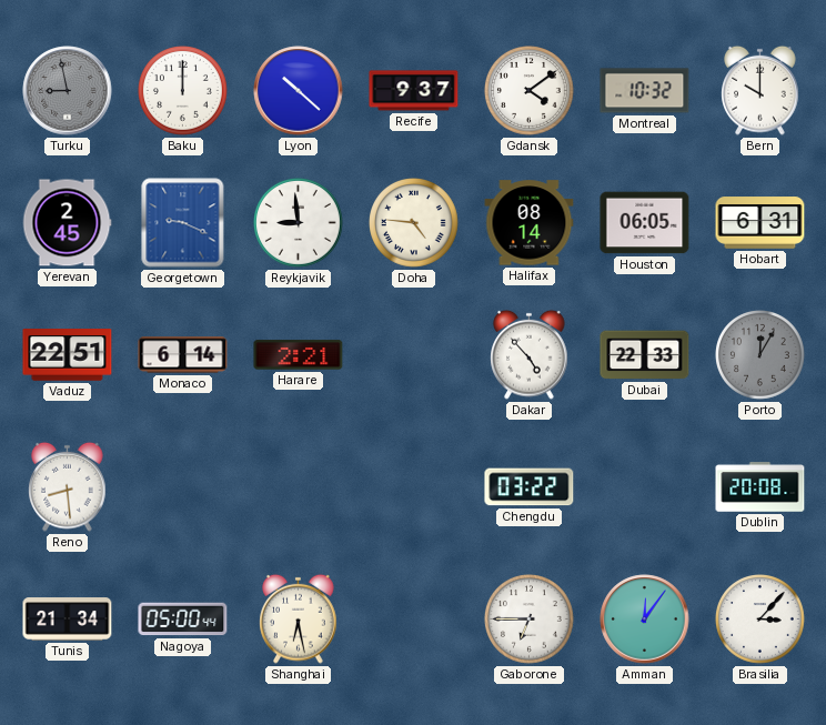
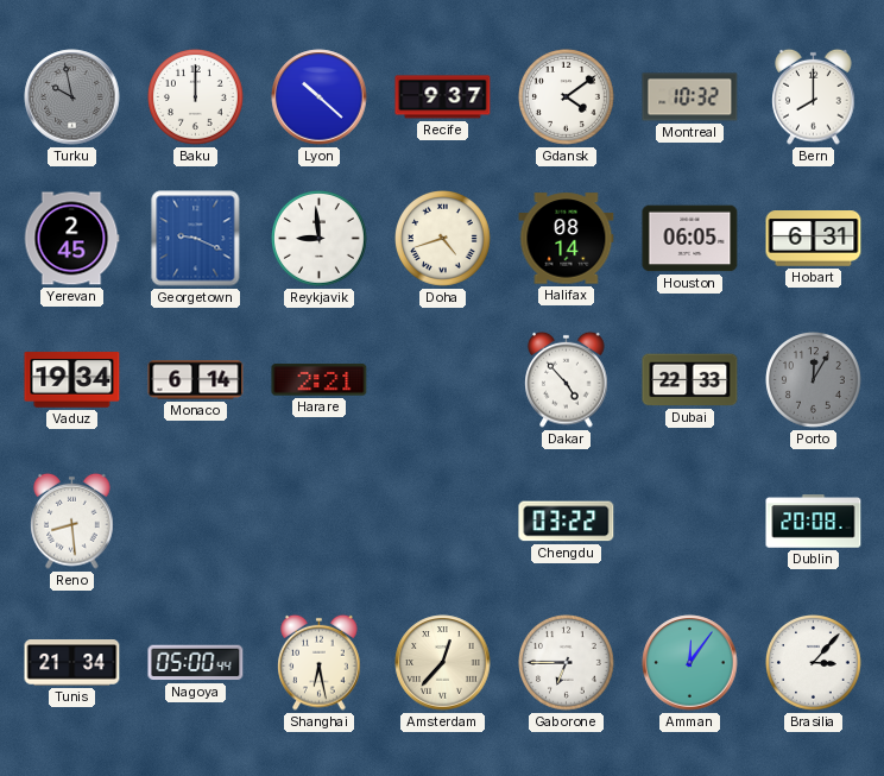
Turku: 8:58 -> 9:58
Bern: 10:00 -> 8:00
Doha: 4:46 -> 4:42
Vaduz: 22:51 -> 19:34
Amsterdam: none -> 12:37
